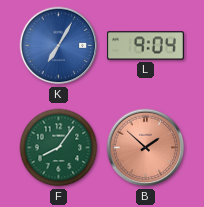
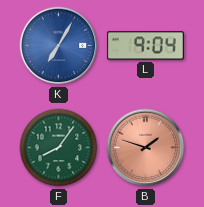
B: 1:52 -> 1:48
